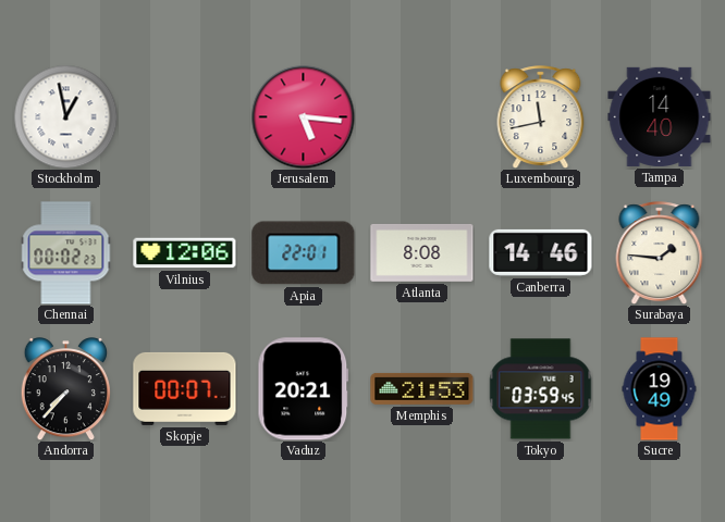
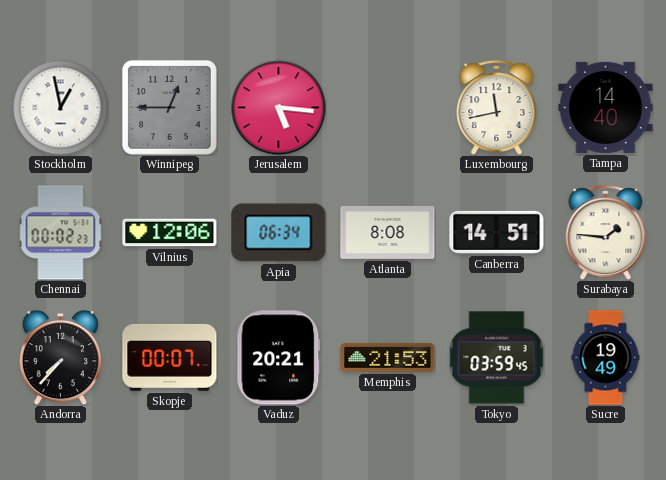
Winnipeg: none -> 12:45
Apia: 22:01 -> 06:34
Canberra: 14:46 -> 14:51
